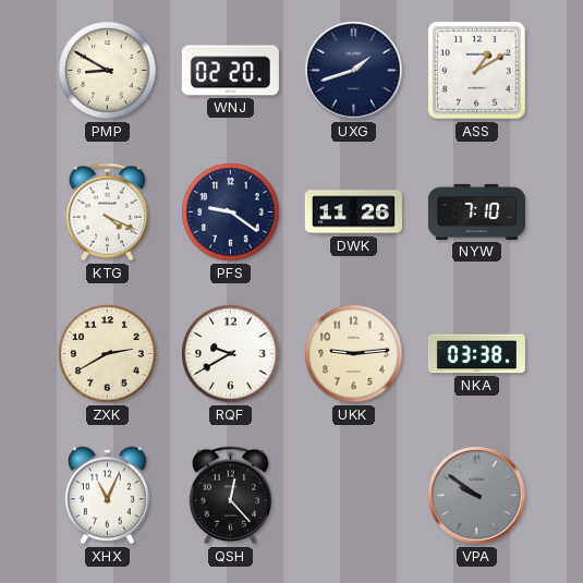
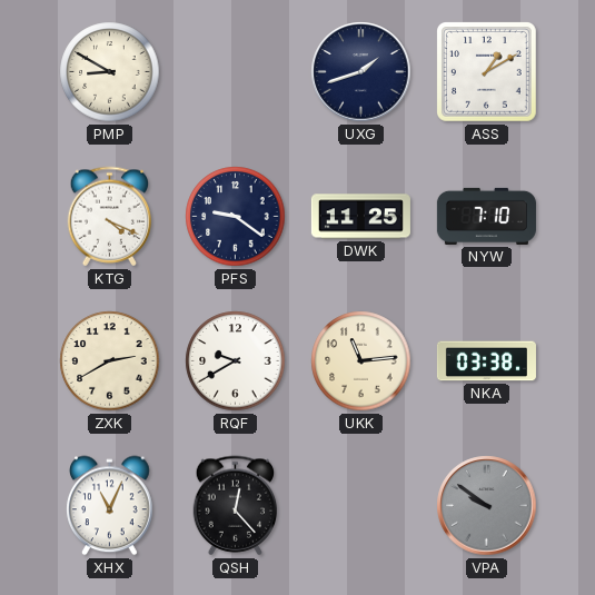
WNJ: 02:20 -> none
DWK: 11:26 -> 11:25
UKK: 9:14 -> 11:14
